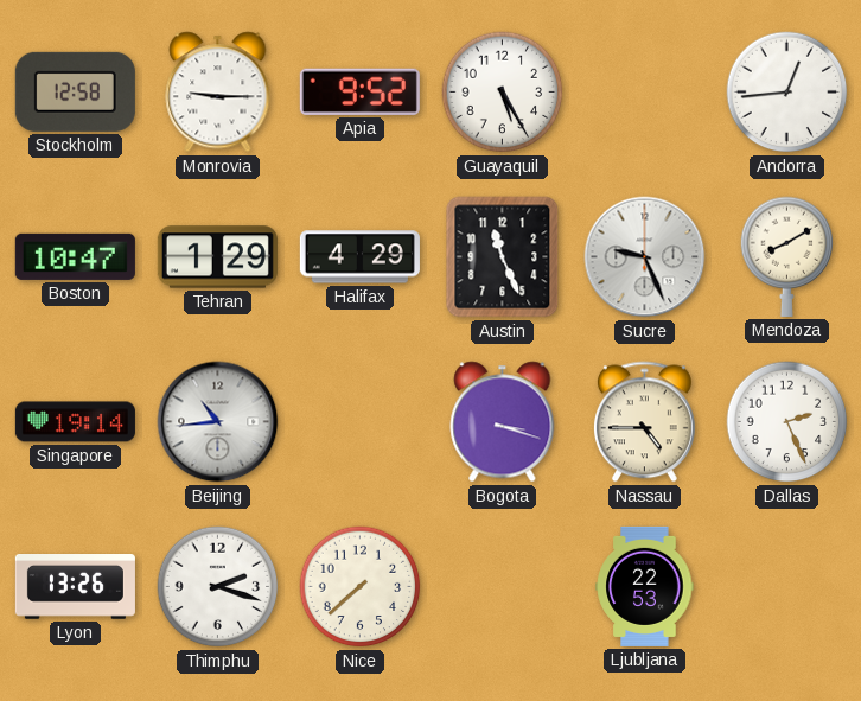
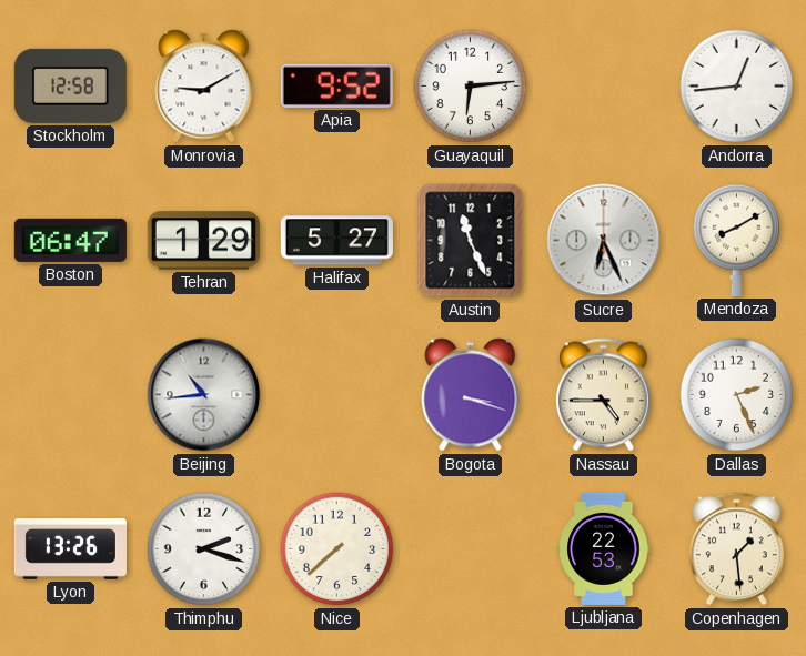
Monrovia: 9:15 -> 9:10
Guayaquil: 5:25 -> 6:14
Boston: 10:47 -> 06:47
Halifax: 4:29 -> 5:27
Sucre: 9:26 -> 6:26
Singapore: 19:14 -> none
Copenhagen: none -> 1:29
